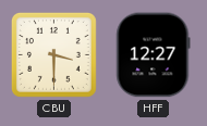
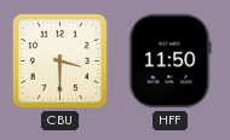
HFF: 12:27 -> 11:50
